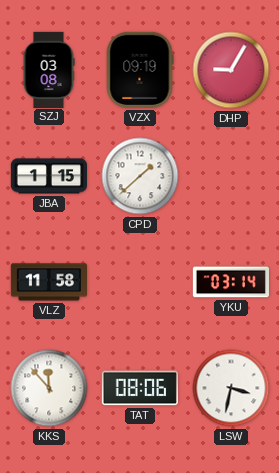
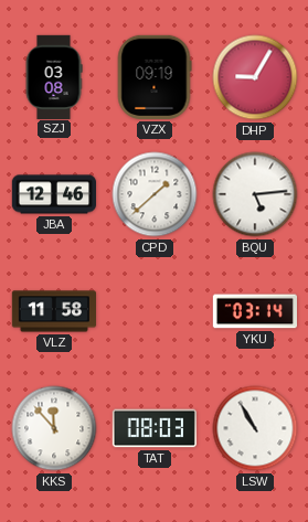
JBA: 1:15 -> 12:46
BQU: none -> 5:14
TAT: 08:06 -> 08:03
LSW: 3:32 -> 10:55
